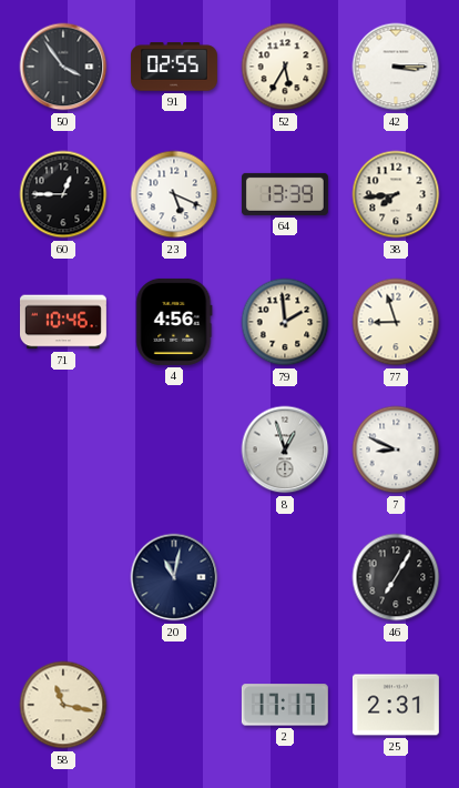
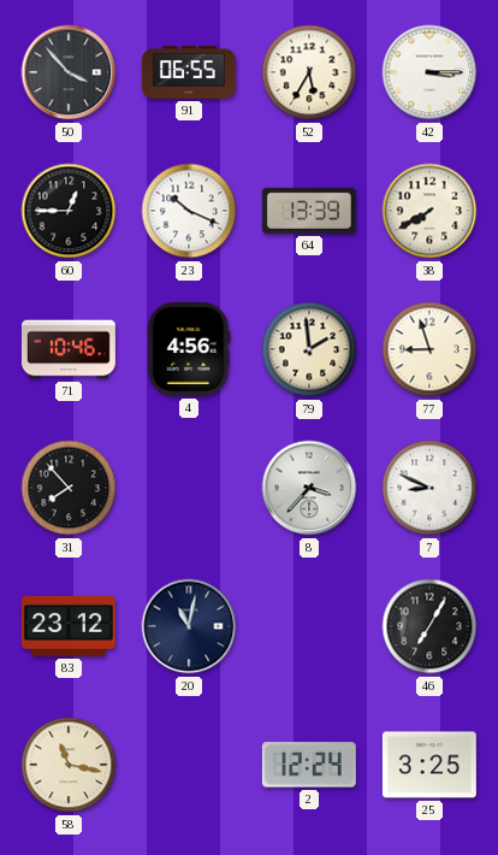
50: 3:54 -> 3:53
91: 02:55 -> 06:55
23: 5:19 -> 10:19
38: 7:44 -> 7:40
31: none -> 7:53
8: 12:57 -> 3:37
83: none -> 23:12
2: 17:17 -> 12:24
25: 2:31 -> 3:25
